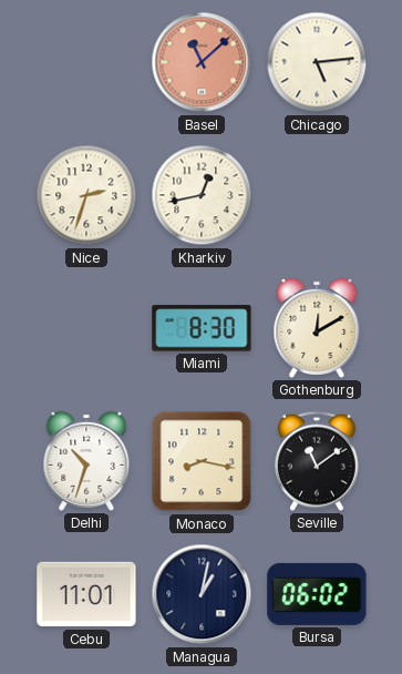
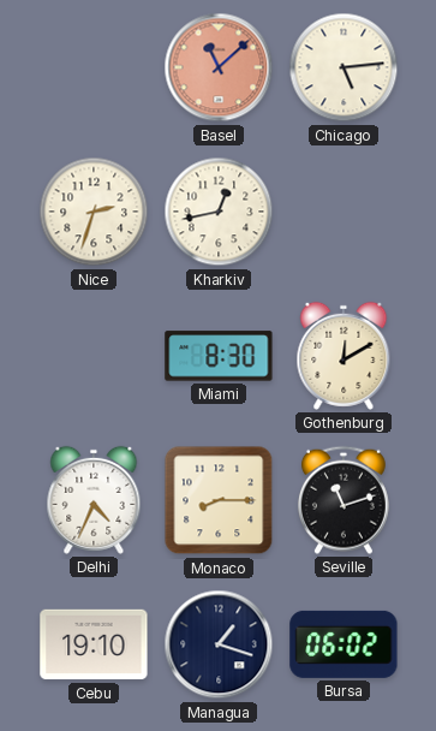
Delhi: 10:33 -> 4:34
Monaco: 8:17 -> 8:15
Seville: 11:09 -> 11:12
Cebu: 11:01 -> 19:10
Managua: 1:02 -> 1:18
